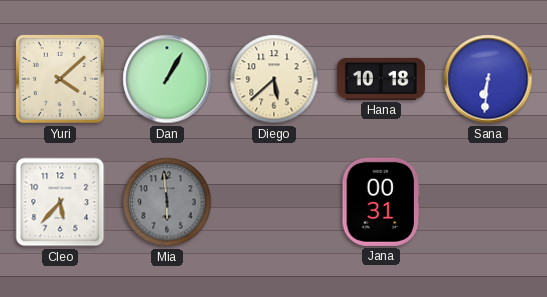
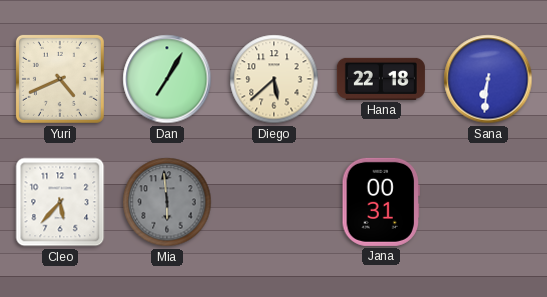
Yuri: 4:08 -> 4:41
Dan: 1:05 -> 7:05
Hana: 10:18 -> 22:18
